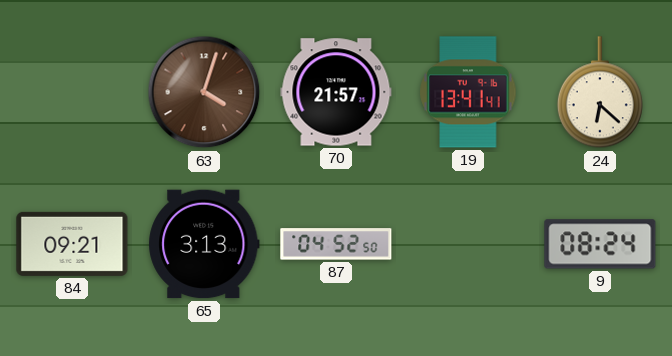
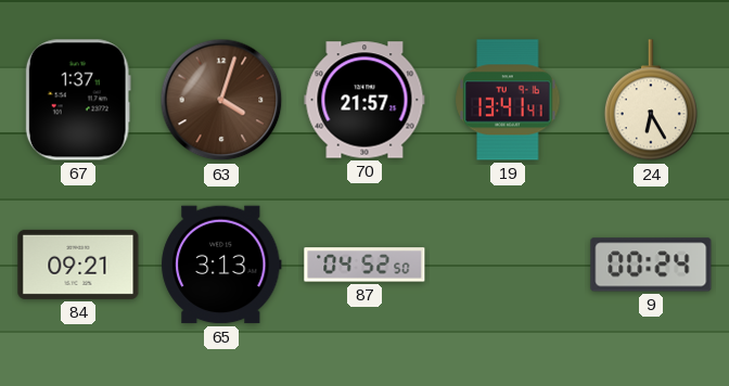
67: none -> 1:37
24: 6:22 -> 6:25
9: 08:24 -> 00:24
